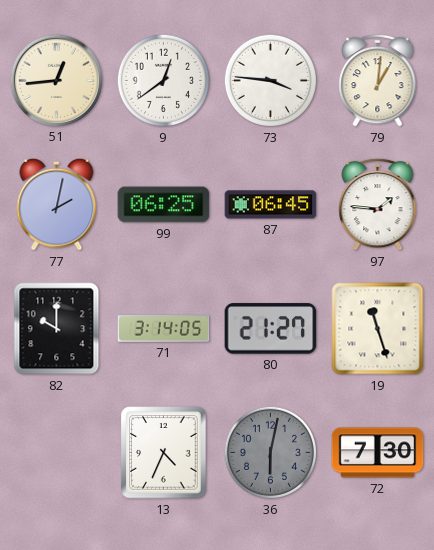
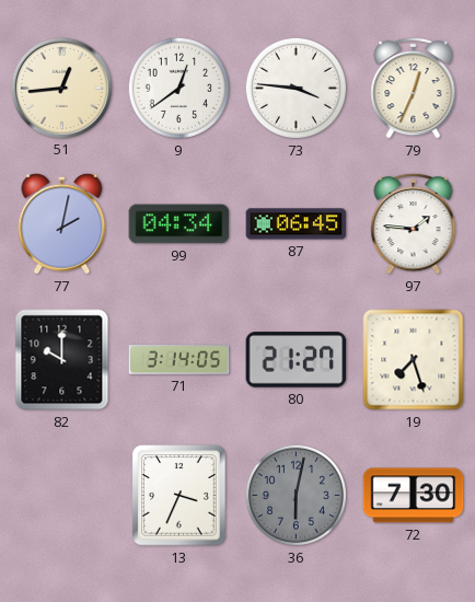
79: 1:01 -> 12:34
99: 06:25 -> 04:34
19: 11:27 -> 7:27
13: 4:34 -> 3:34
